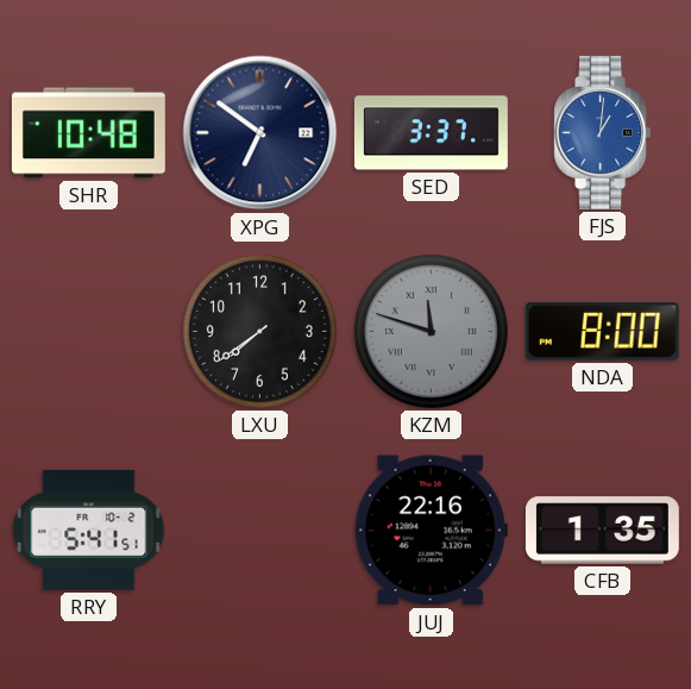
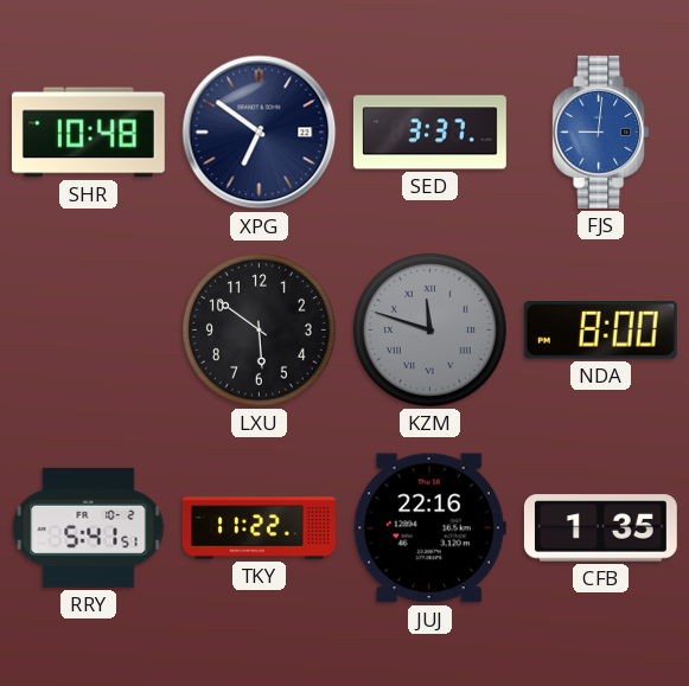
FJS: 1:01 -> 9:01
LXU: 7:39 -> 5:51
TKY: none -> 11:22
